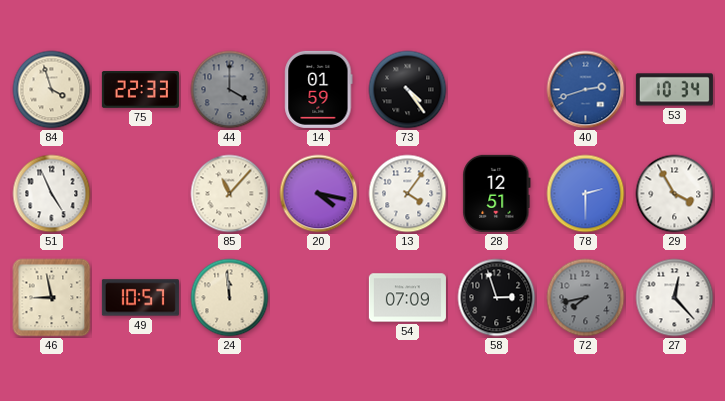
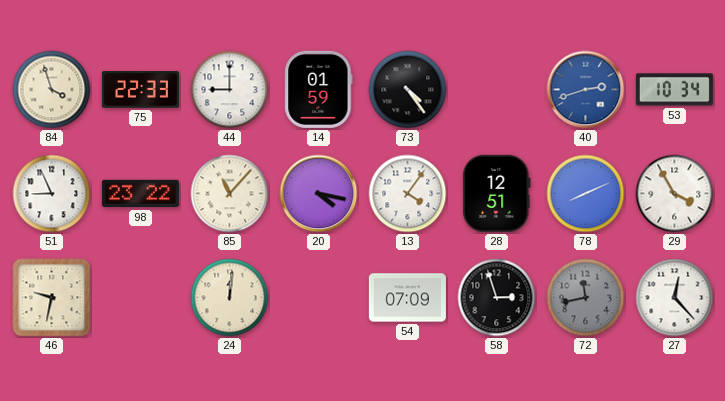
44: 4:00 -> 9:00
44 dial: grey -> white
51: 4:56 -> 8:56
98: none -> 23:22
78: 2:30 -> 8:11
46: 8:58 -> 9:32
49: 10:57 -> none
24: 11:59 -> 12:01
72: 7:43 -> 11:43
